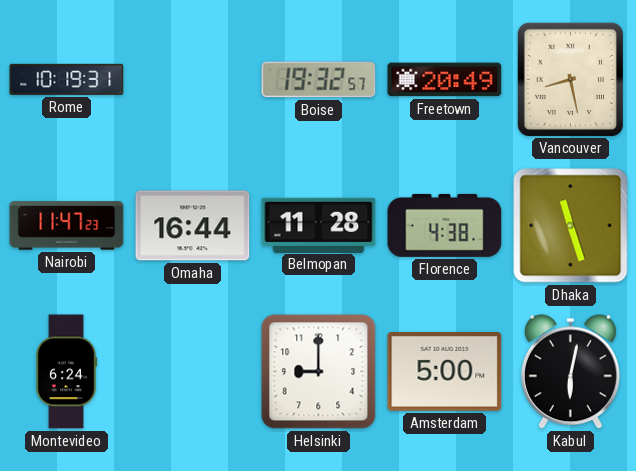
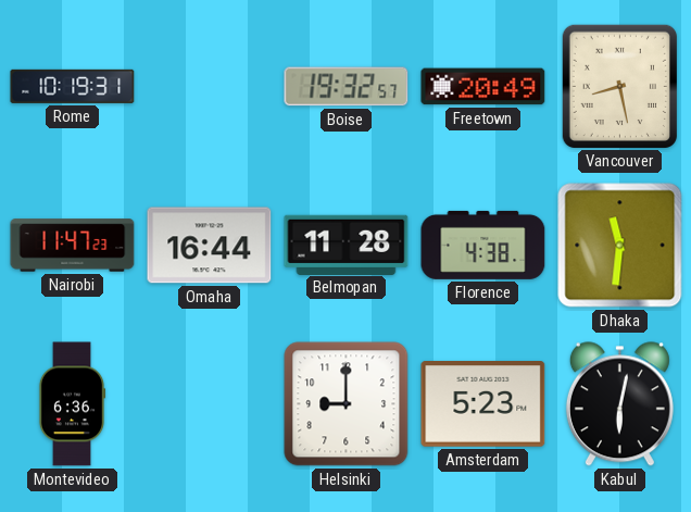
Dhaka: 11:27 -> 11:31
Montevideo: 6:24 -> 6:36
Amsterdam: 5:00 -> 5:23
